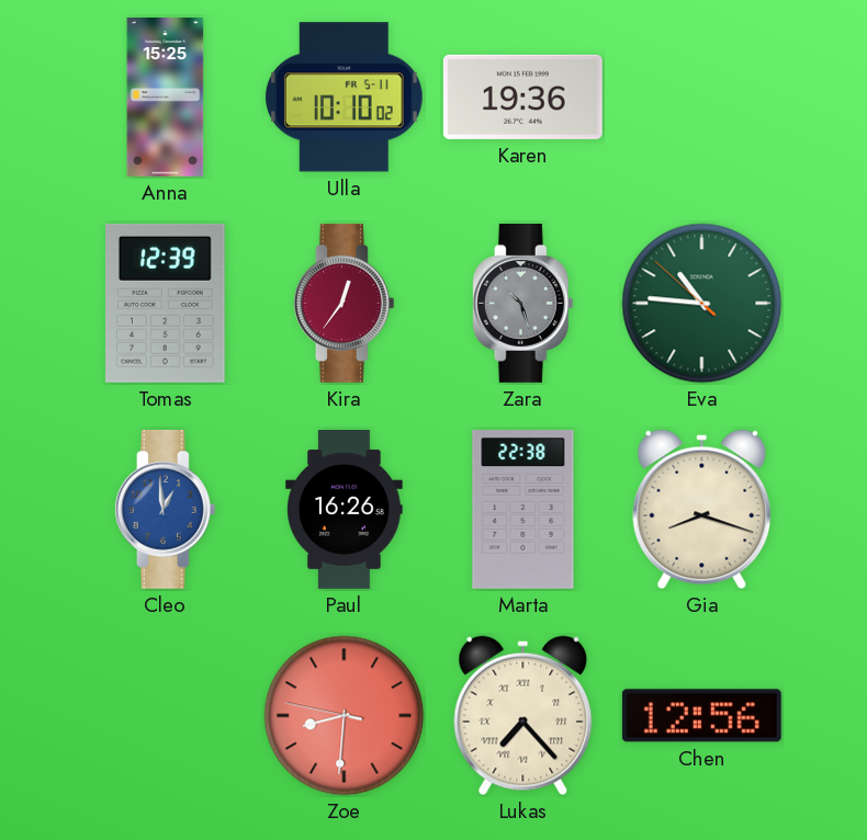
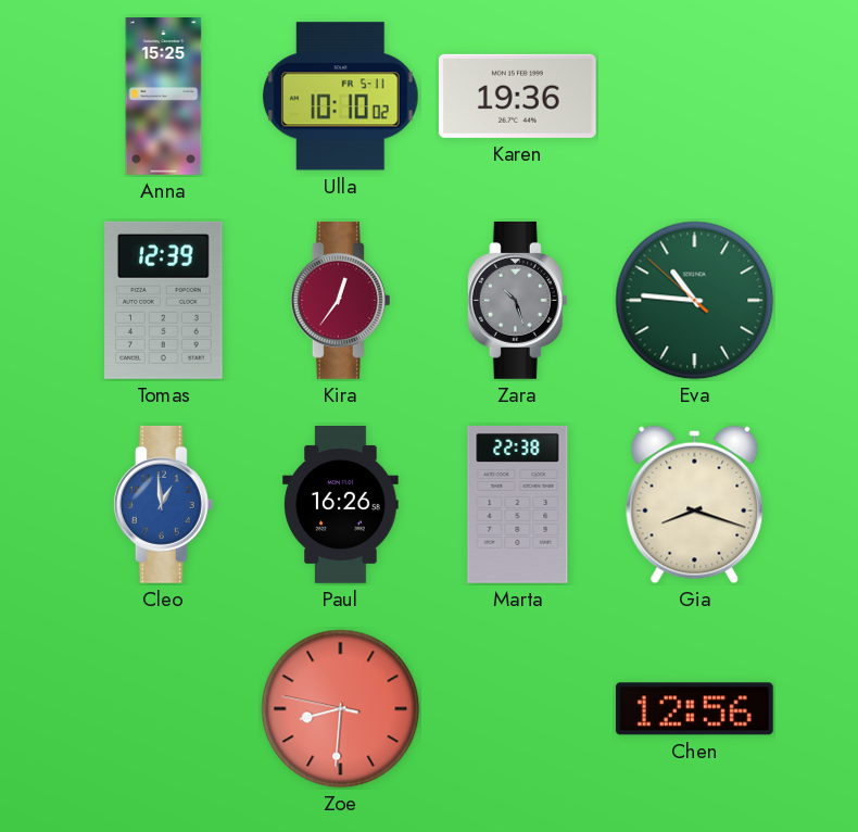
Lukas: 7:23 -> none
